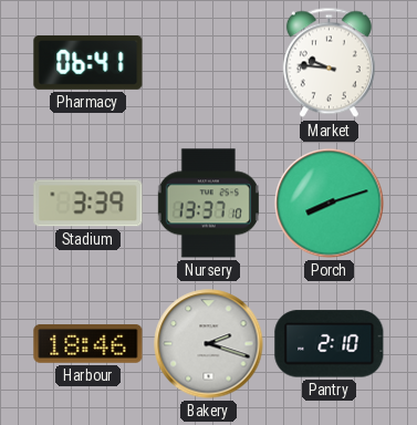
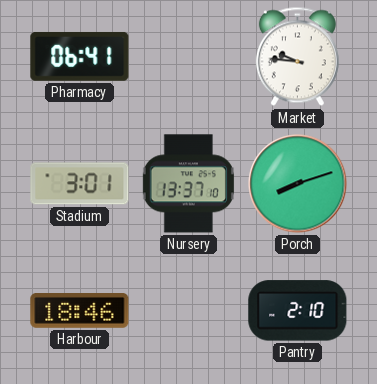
Stadium: 3:39 -> 3:01
Bakery: 2:18 -> none
